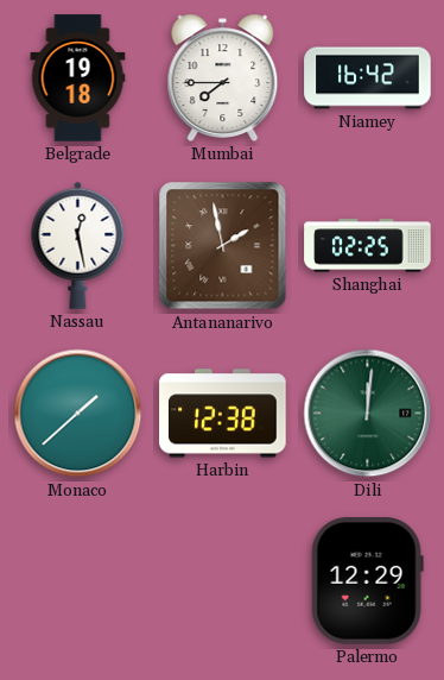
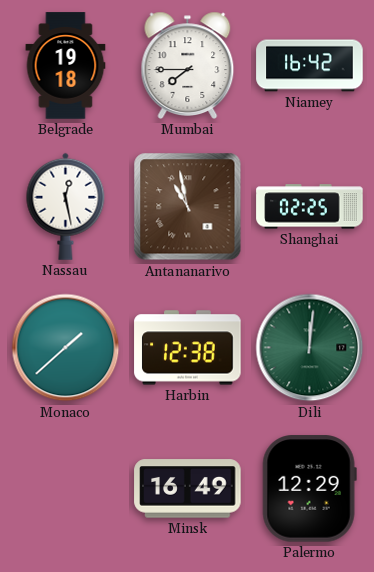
Antananarivo: 1:58 -> 10:58
Minsk: none -> 16:49
